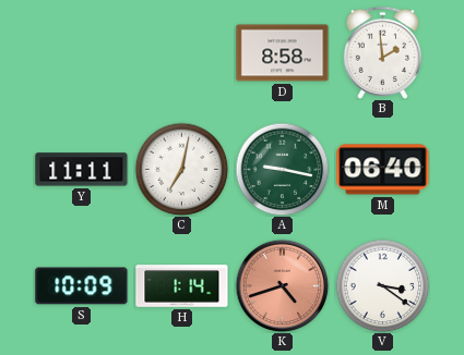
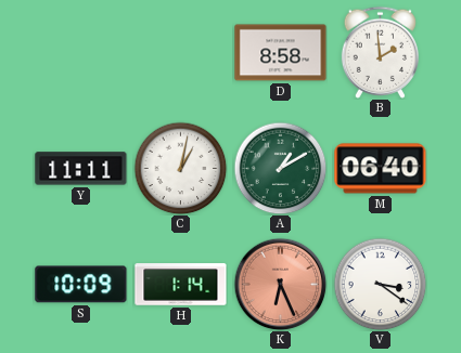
C: 7:02 -> 1:02
A: 9:17 -> 1:10
K: 4:42 -> 6:26
